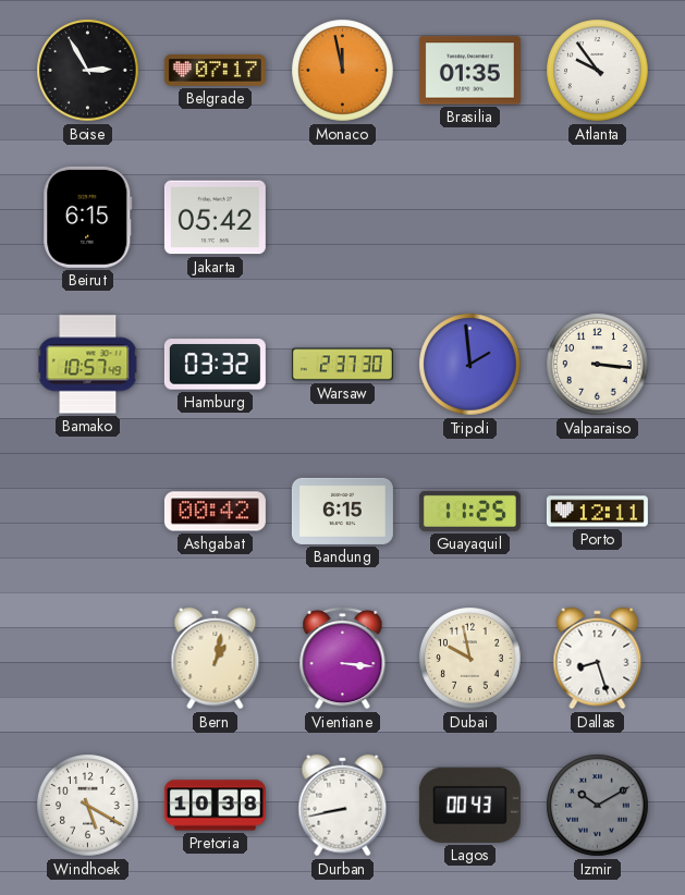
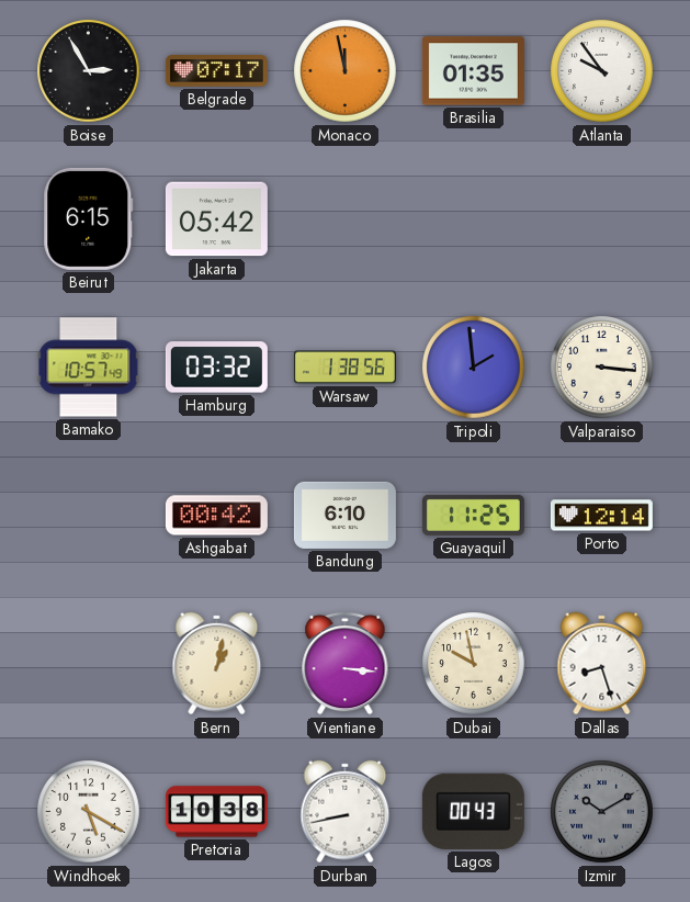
Warsaw: 2:37 -> 1:38
Bandung: 6:15 -> 6:10
Porto: 12:11 -> 12:14
